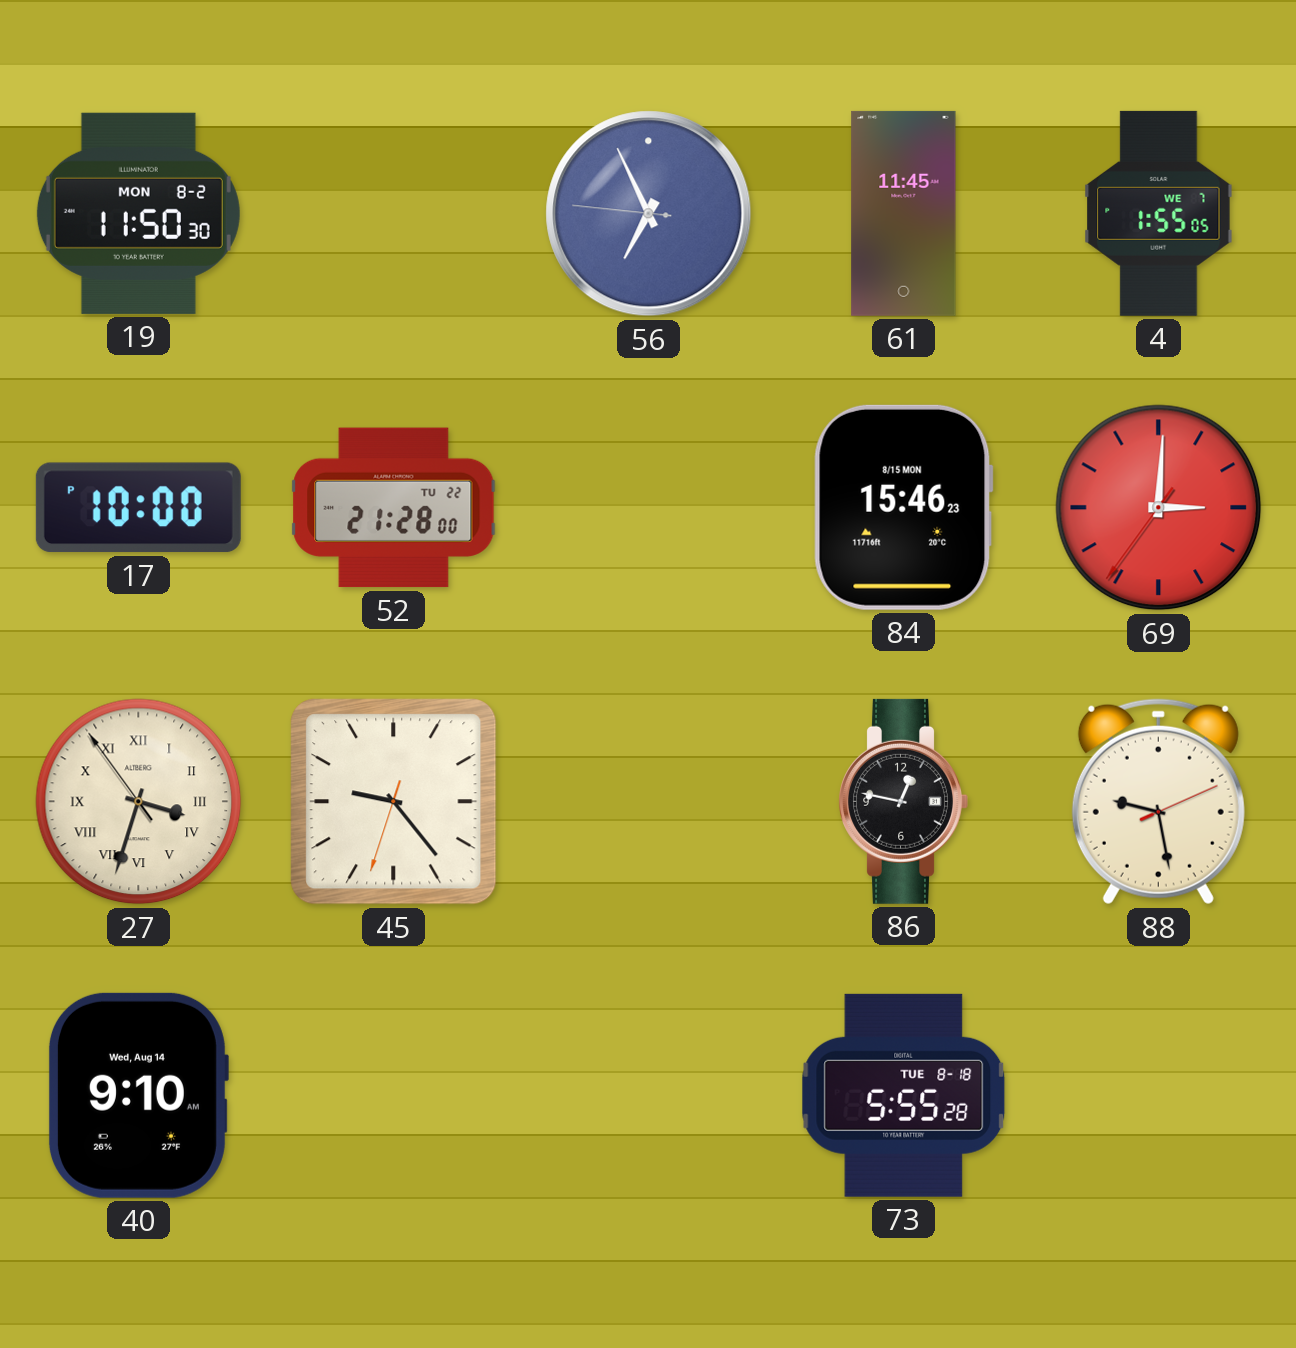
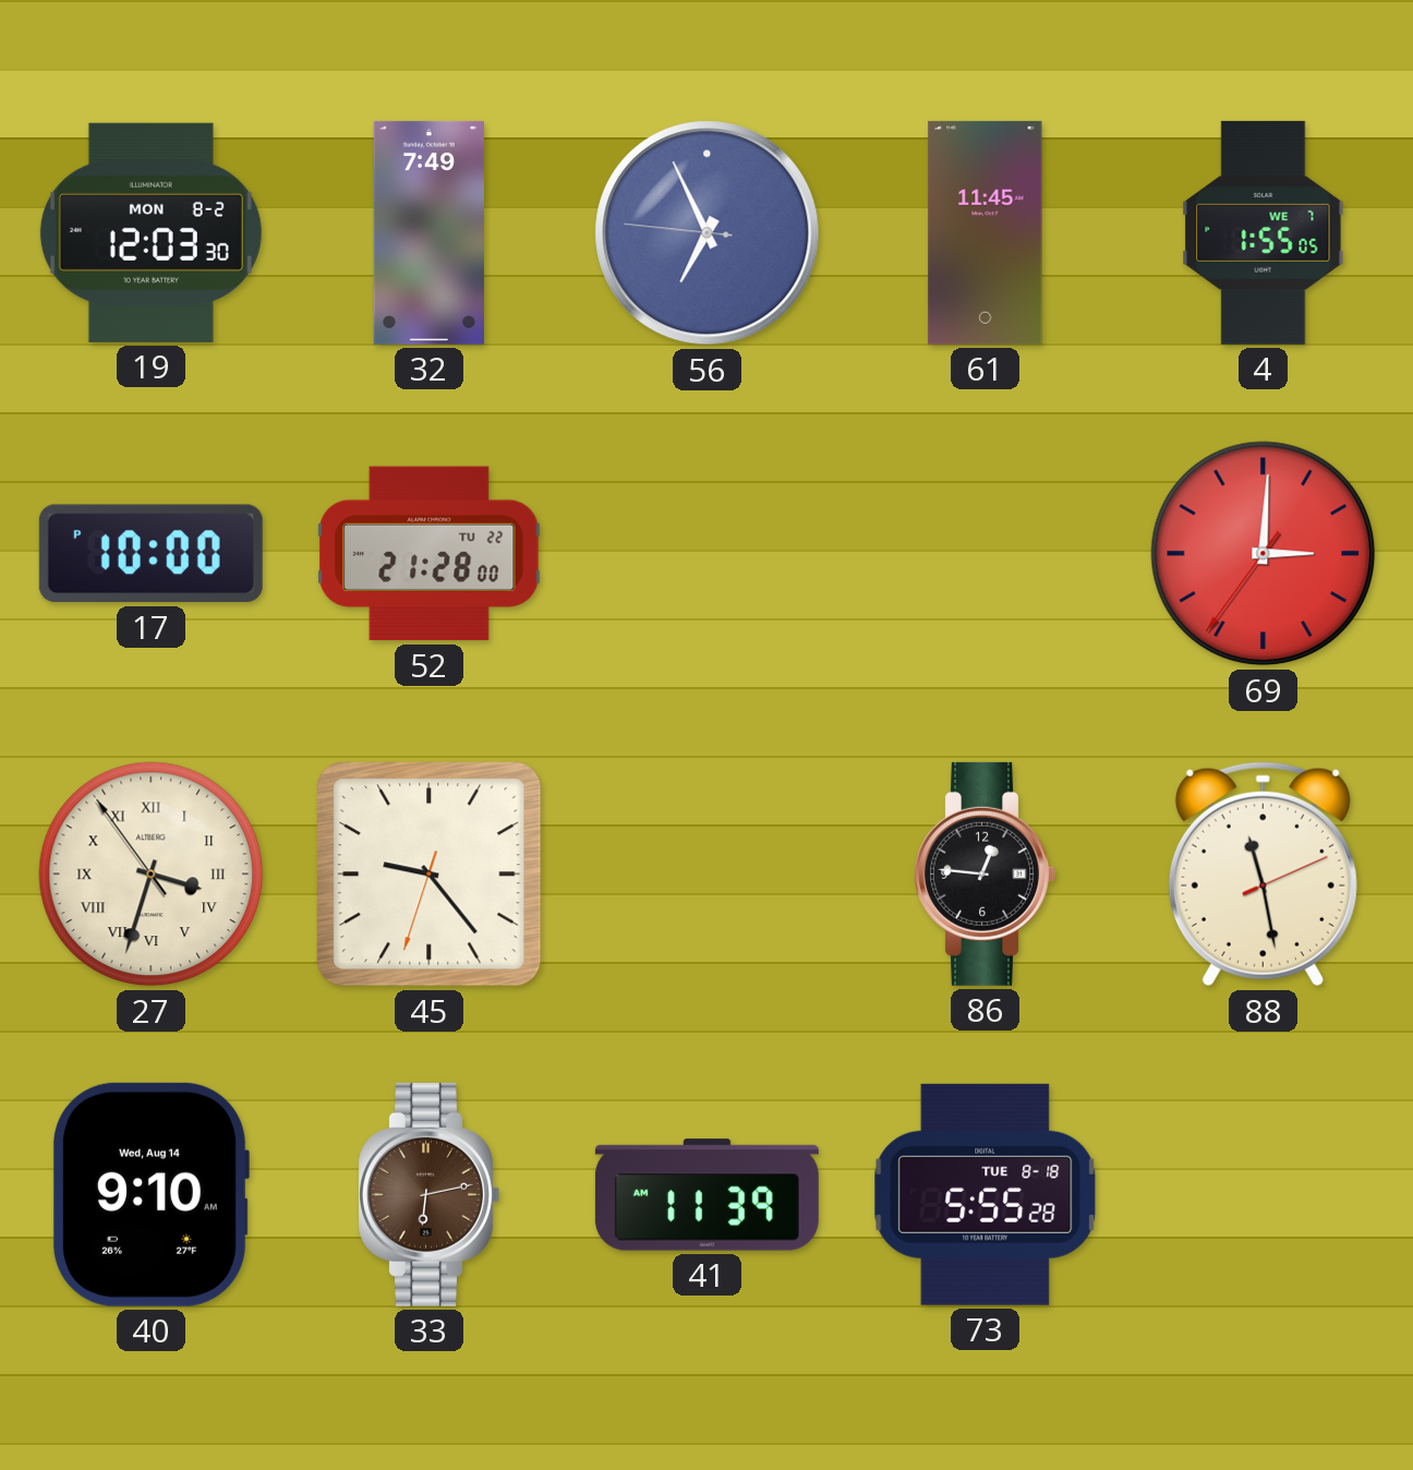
19: 11:50 -> 12:03
32: none -> 7:49
84: 15:46 -> none
86: 12:47 -> 12:46
88: 9:28 -> 11:28
33: none -> 6:13
41: none -> 11:39
